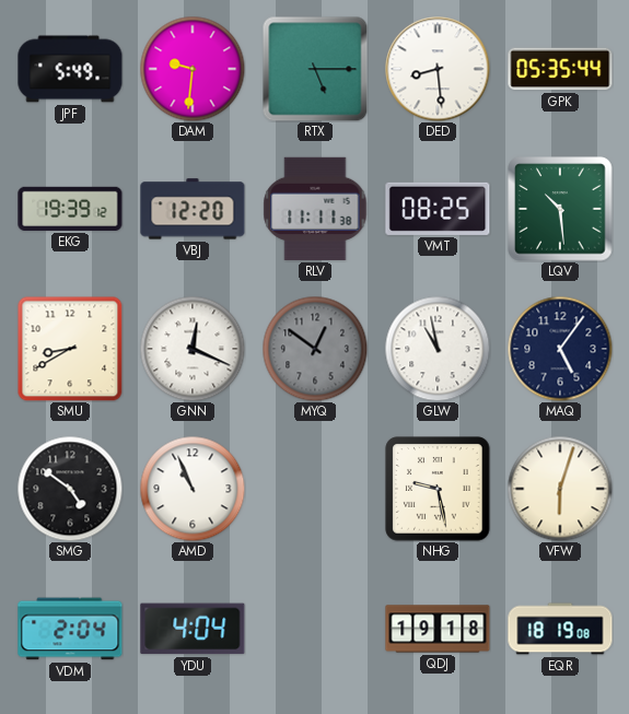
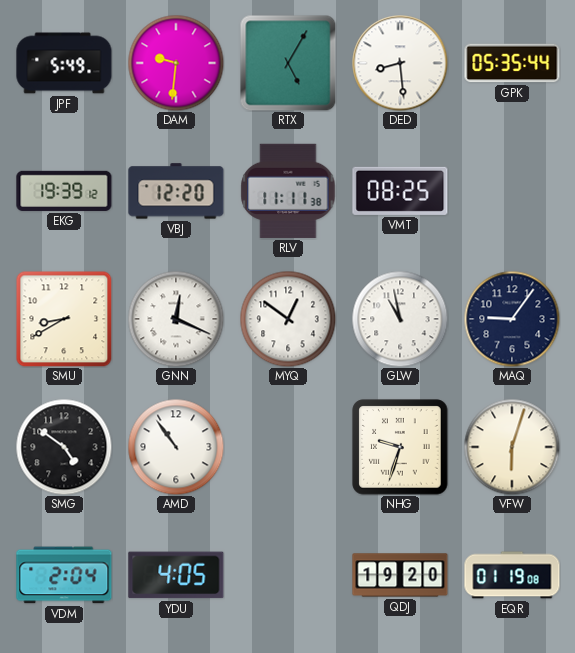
RTX: 5:15 -> 5:05
LQV: 10:29 -> none
MYQ dial: grey -> white
MAQ: 5:06 -> 9:06
AMD: 10:56 -> 10:54
NHG: 9:28 -> 9:33
YDU: 4:04 -> 4:05
QDJ: 19:18 -> 19:20
EQR: 18:19 -> 01:19
